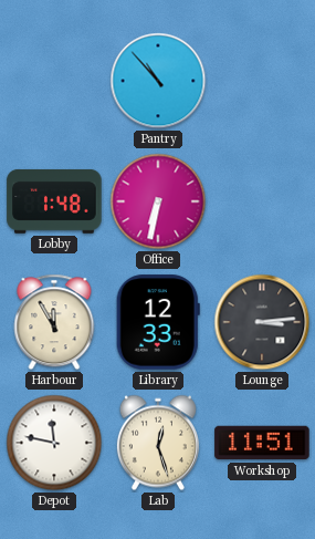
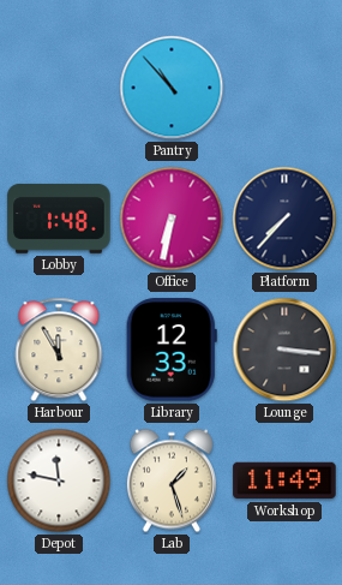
Platform: none -> 7:37
Lounge: 3:14 -> 3:16
Lab: 12:27 -> 1:27
Workshop: 11:51 -> 11:49
